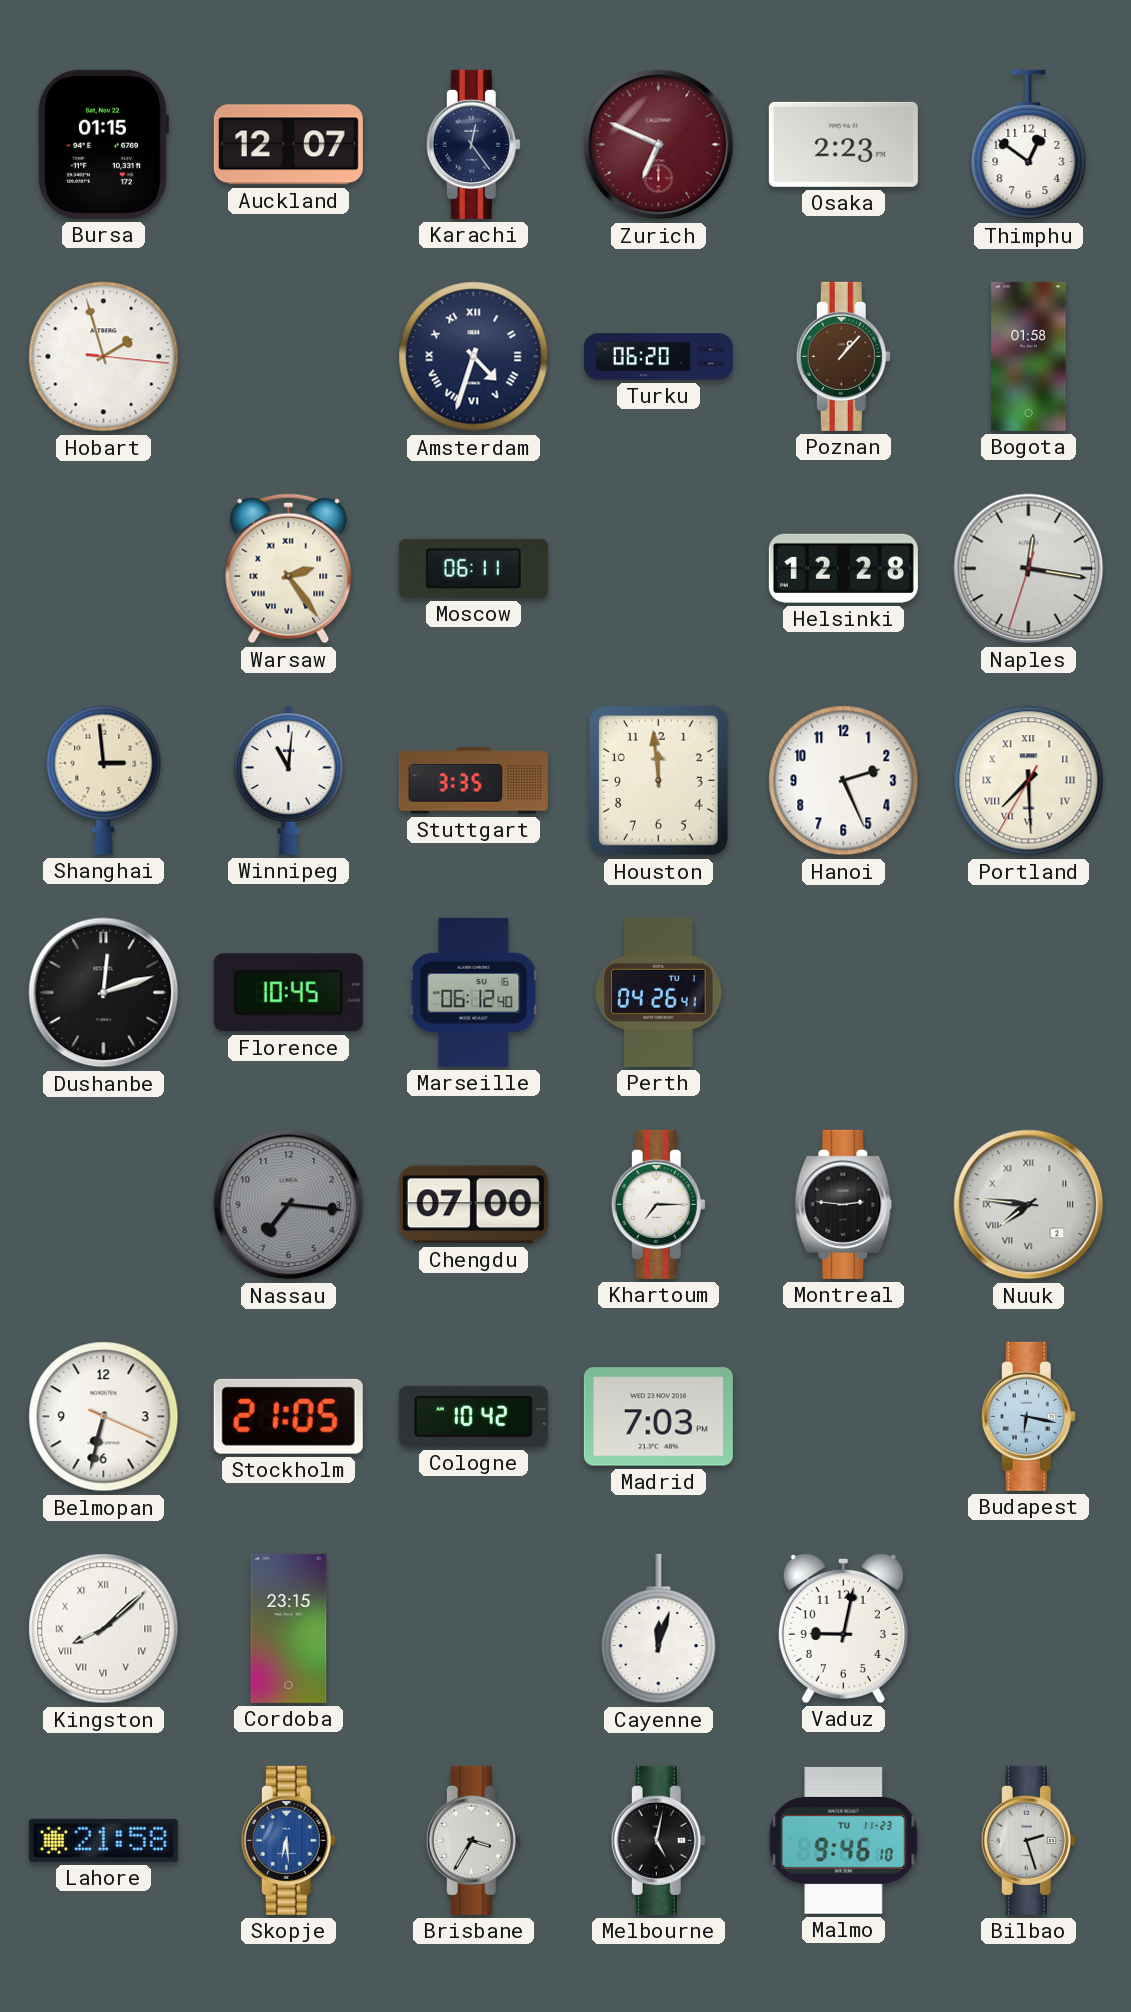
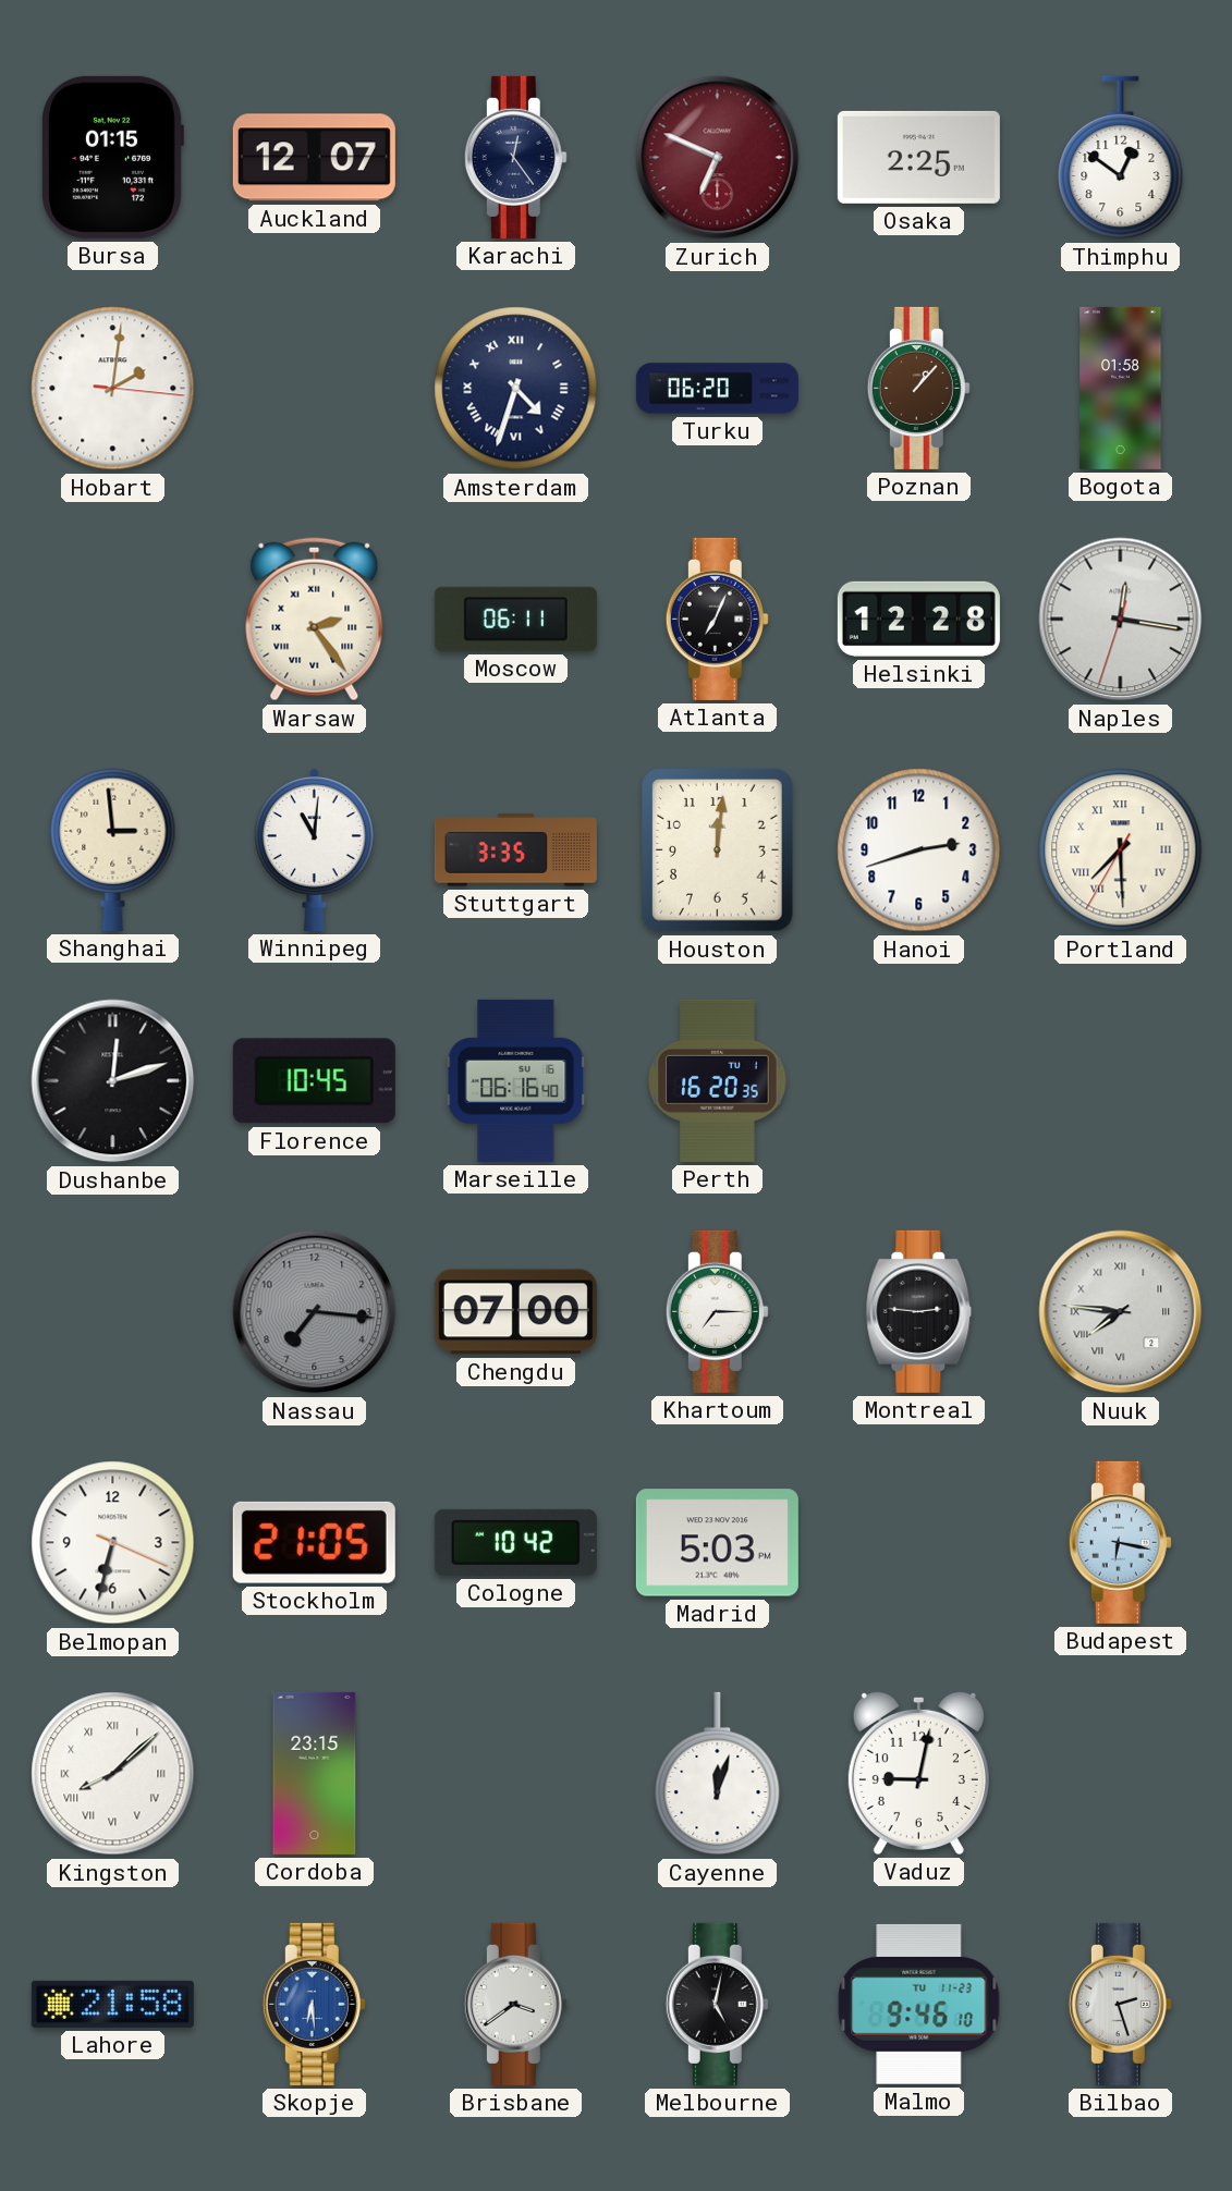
Osaka: 2:23 -> 2:25
Hobart: 1:57 -> 2:01
Atlanta: none -> 7:04
Houston: 11:59 -> 12:01
Hanoi: 2:26 -> 2:42
Marseille: 06:12 -> 06:16
Perth: 04:26 -> 16:20
Madrid: 7:03 -> 5:03
Brisbane: 3:35 -> 3:39
